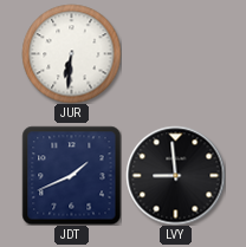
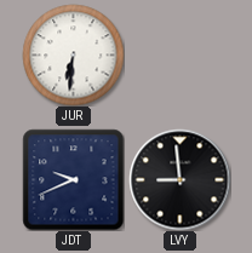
JDT: 1:41 -> 9:41
